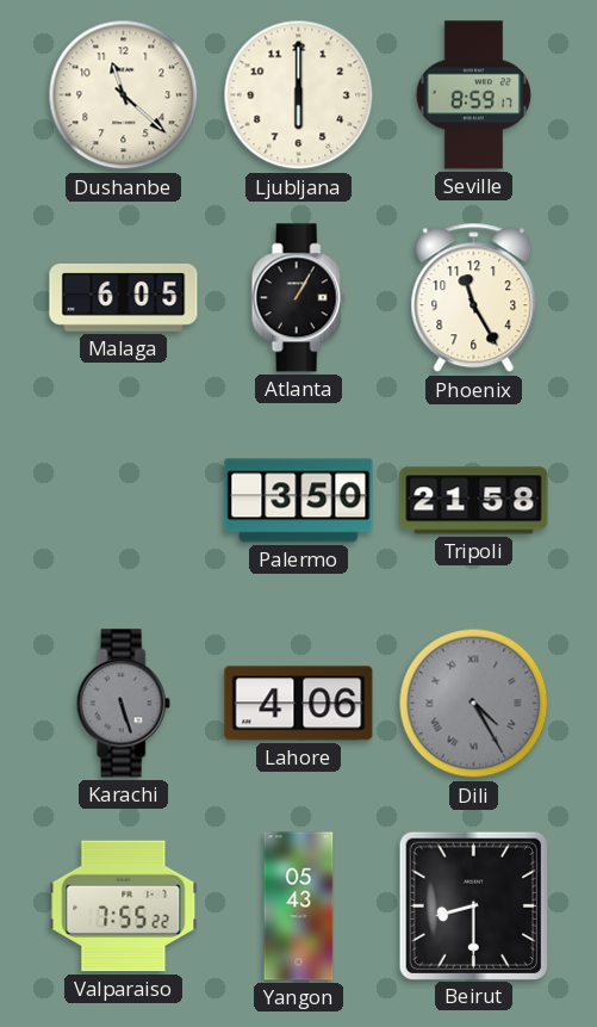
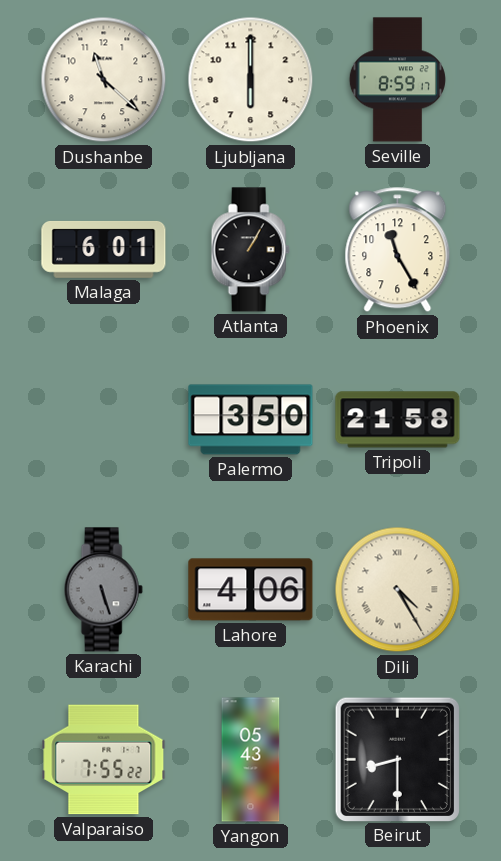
Malaga: 6:05 -> 6:01
Dili dial: grey -> cream
